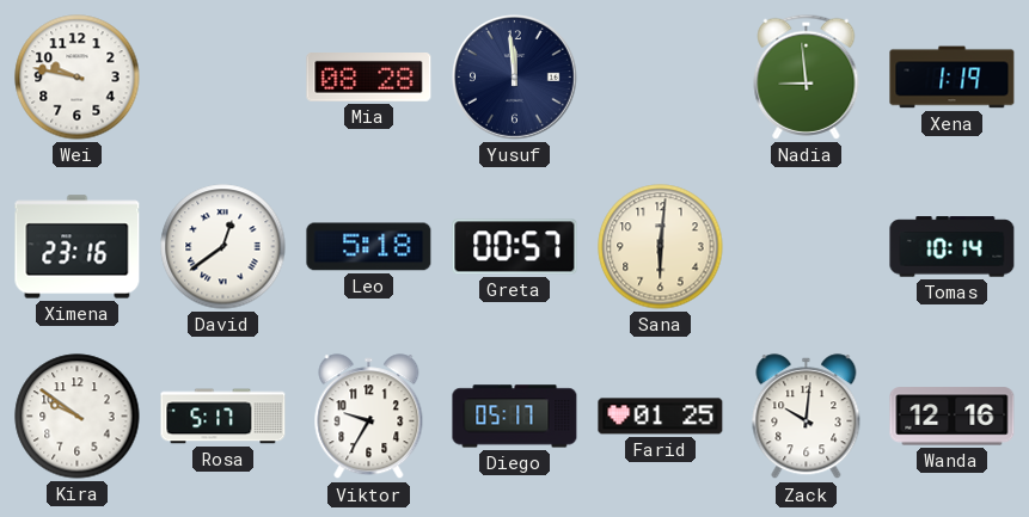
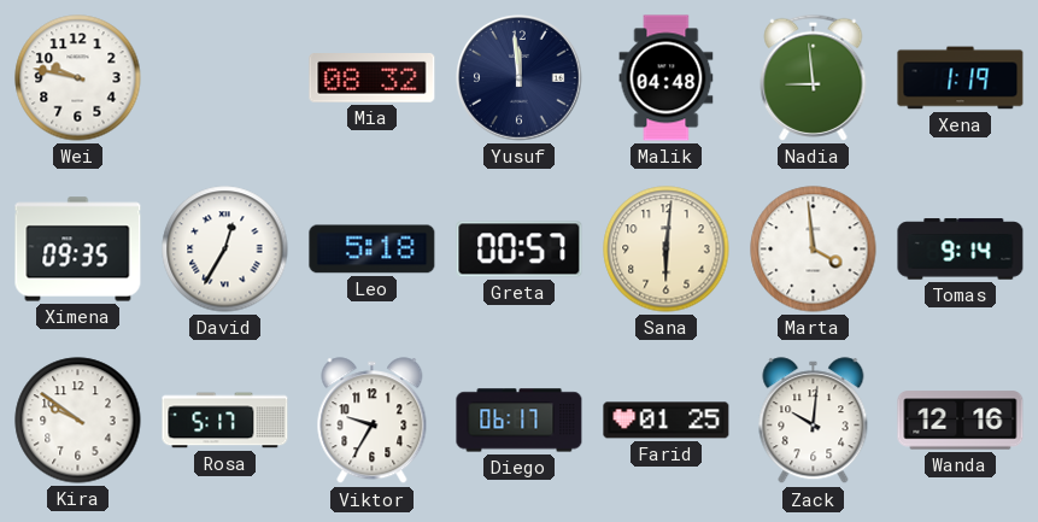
Mia: 08:28 -> 08:32
Malik: none -> 04:48
Ximena: 23:16 -> 09:35
David: 12:39 -> 12:35
Marta: none -> 3:59
Tomas: 10:14 -> 9:14
Diego: 05:17 -> 06:17
